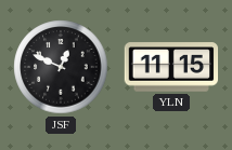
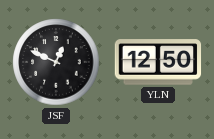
YLN: 11:15 -> 12:50
